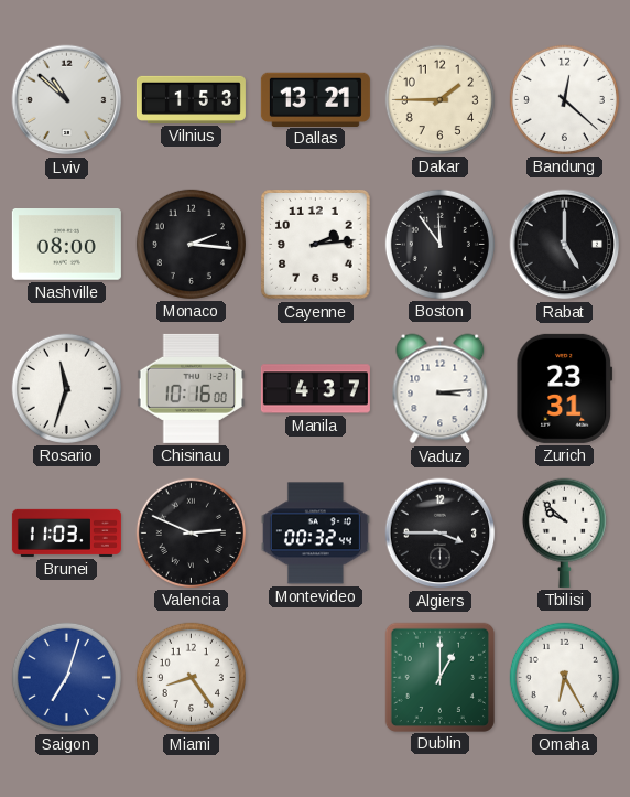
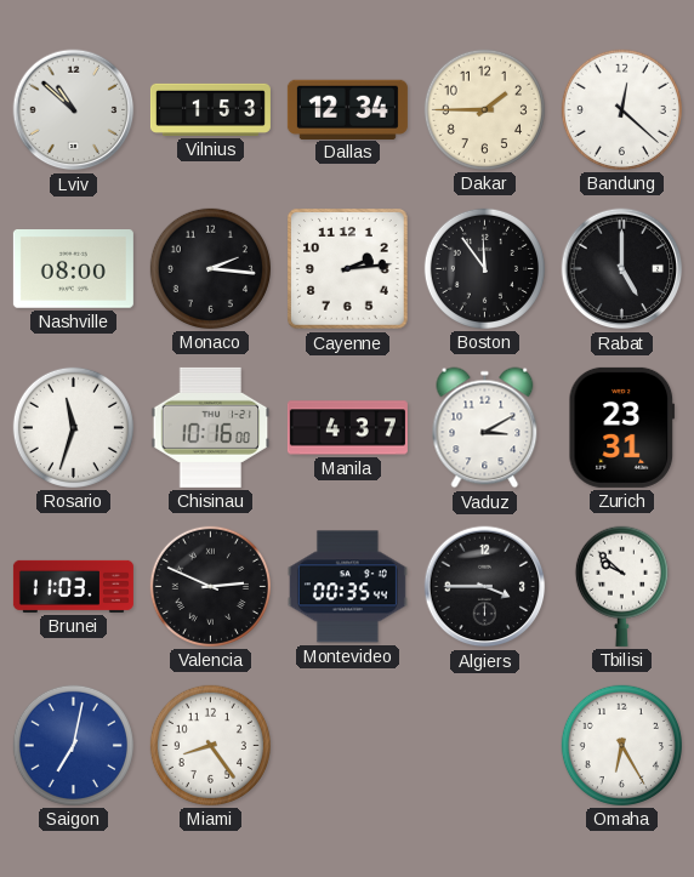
Dallas: 13:21 -> 12:34
Vaduz: 3:14 -> 3:10
Montevideo: 00:32 -> 00:35
Saigon: 7:03 -> 7:02
Dublin: 1:00 -> none
